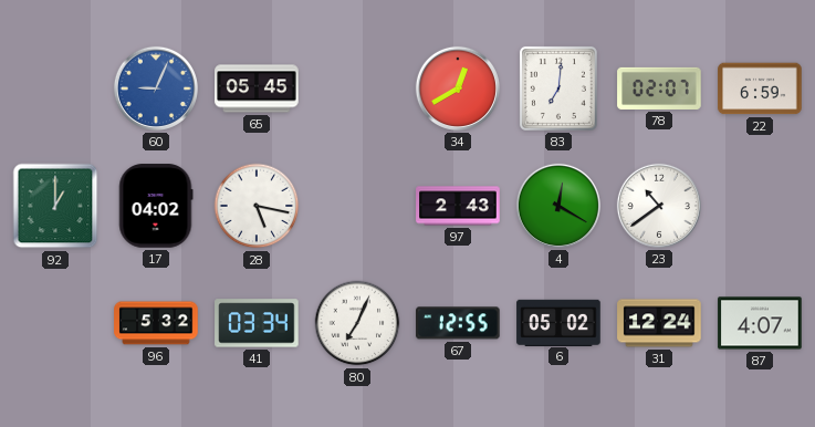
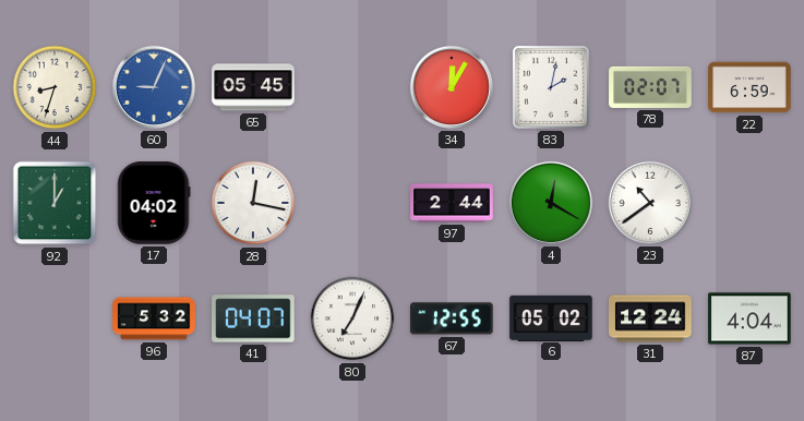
44: none -> 8:33
34: 12:40 -> 12:05
83: 7:01 -> 2:02
28: 5:17 -> 12:17
97: 2:43 -> 2:44
41: 03:34 -> 04:07
87: 4:07 -> 4:04
